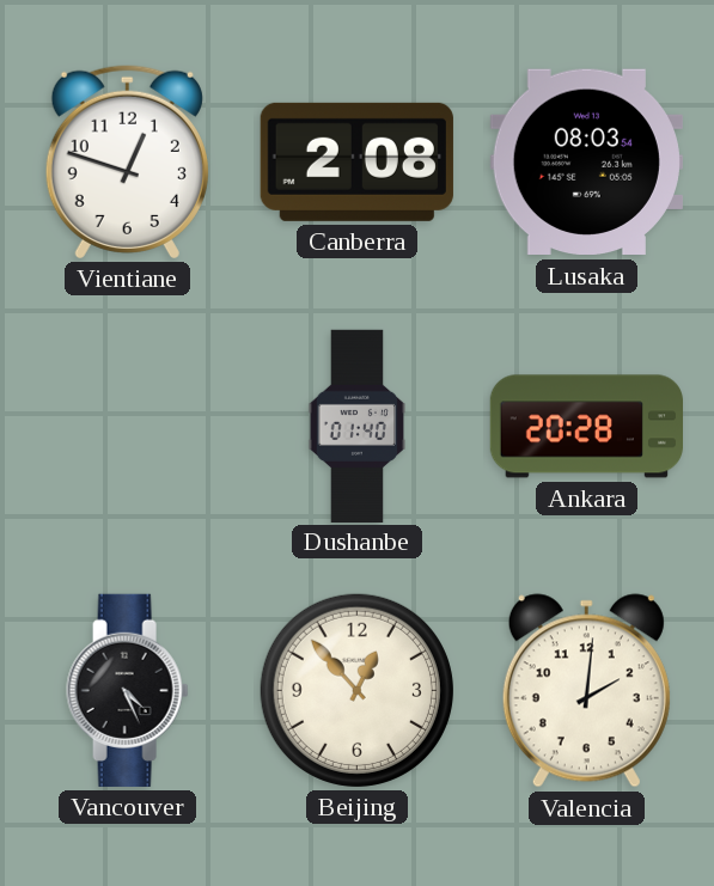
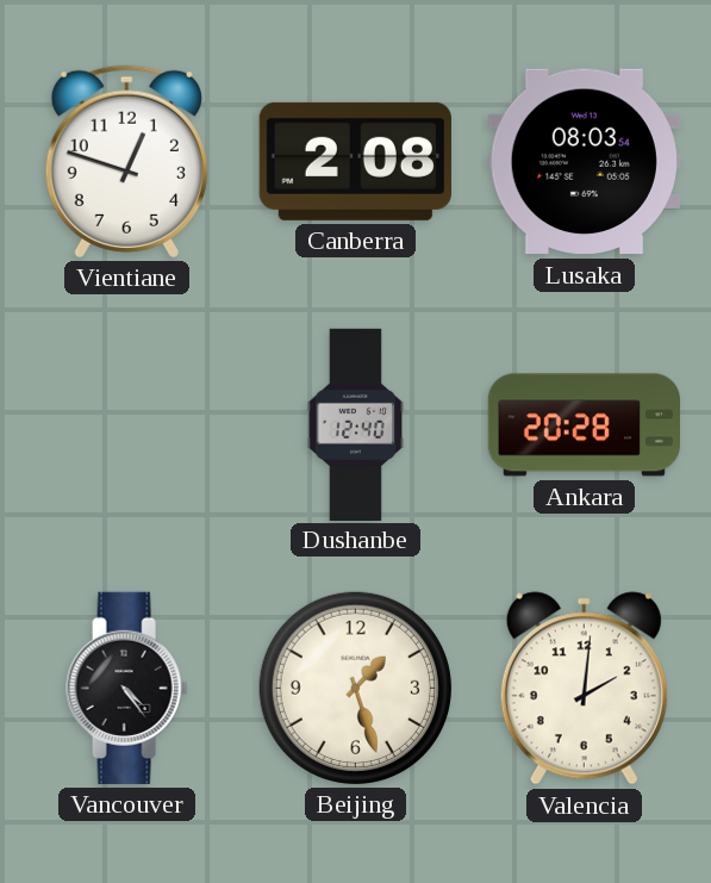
Dushanbe: 01:40 -> 12:40
Vancouver: 4:26 -> 4:24
Beijing: 12:53 -> 1:27
